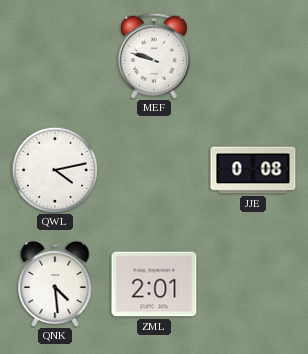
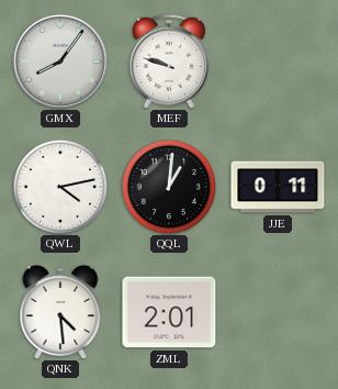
GMX: none -> 8:06
QQL: none -> 1:01
JJE: 0:08 -> 0:11
